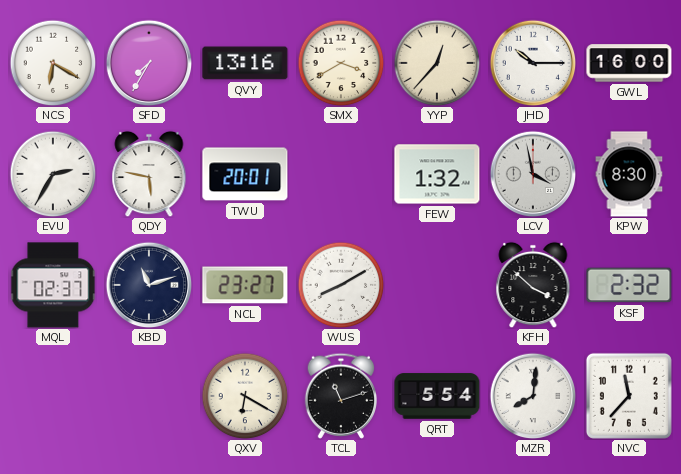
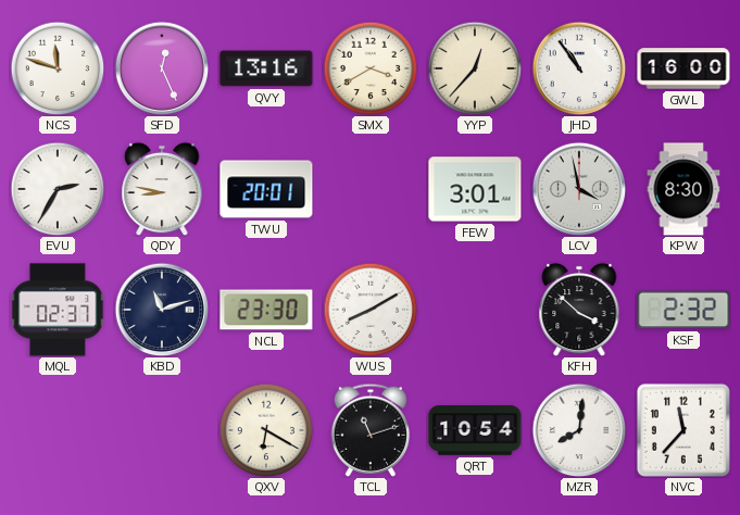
NCS: 6:20 -> 11:48
SFD: 7:35 -> 12:26
JHD: 10:15 -> 10:54
QDY: 5:47 -> 8:47
FEW: 1:32 -> 3:01
NCL: 23:27 -> 23:30
QRT: 5:54 -> 10:54
